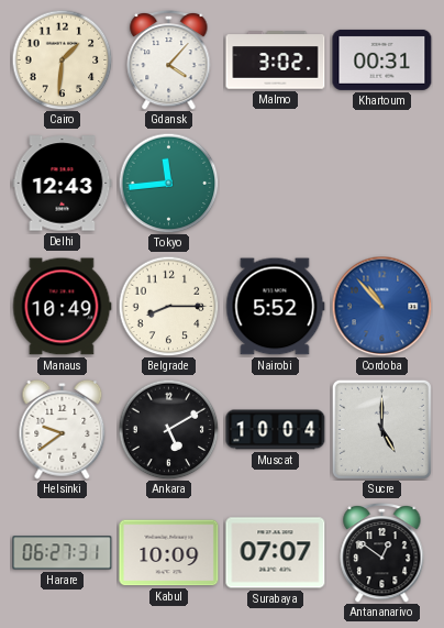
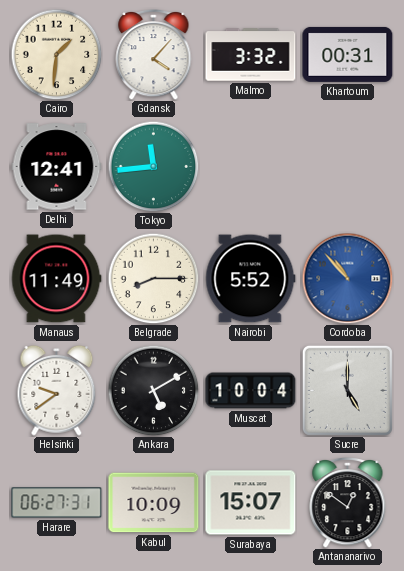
Malmo: 3:02 -> 3:32
Delhi: 12:43 -> 12:41
Manaus: 10:49 -> 11:49
Surabaya: 07:07 -> 15:07
